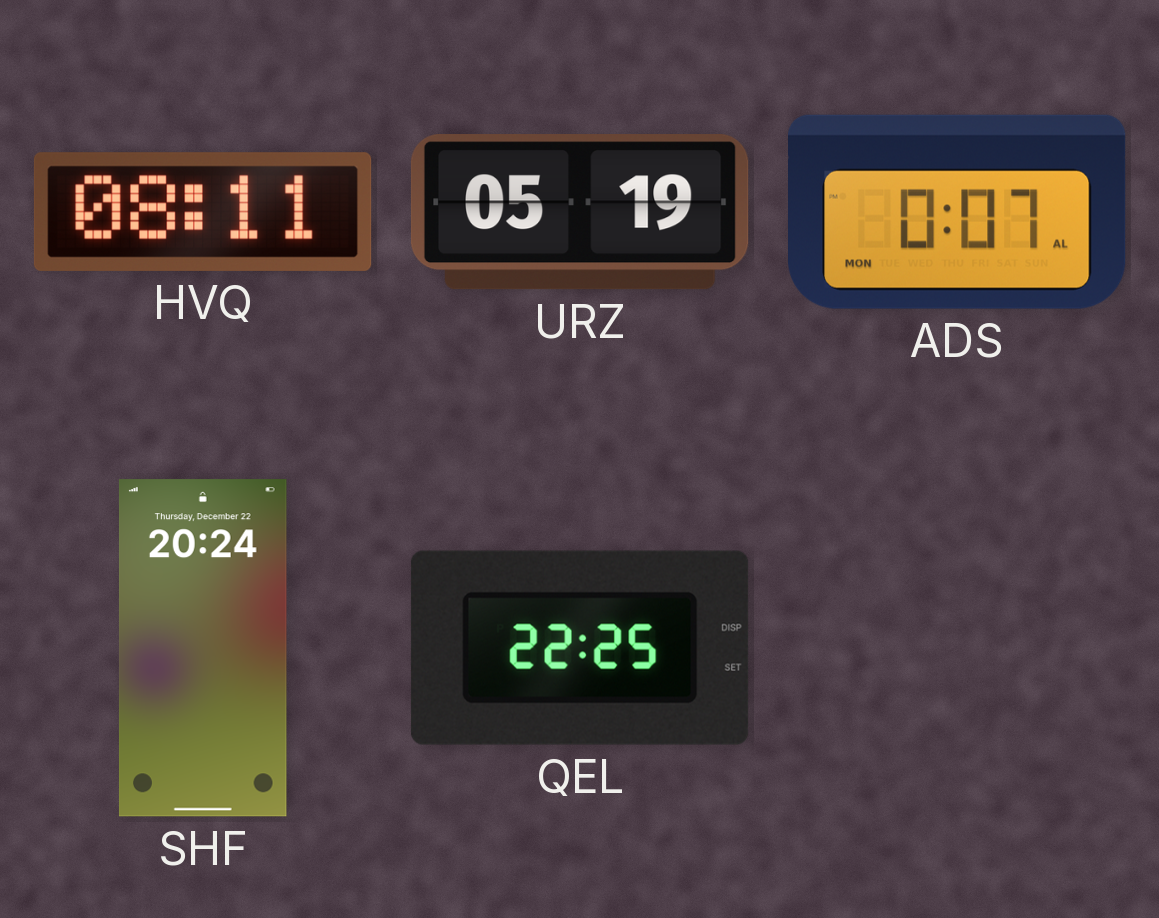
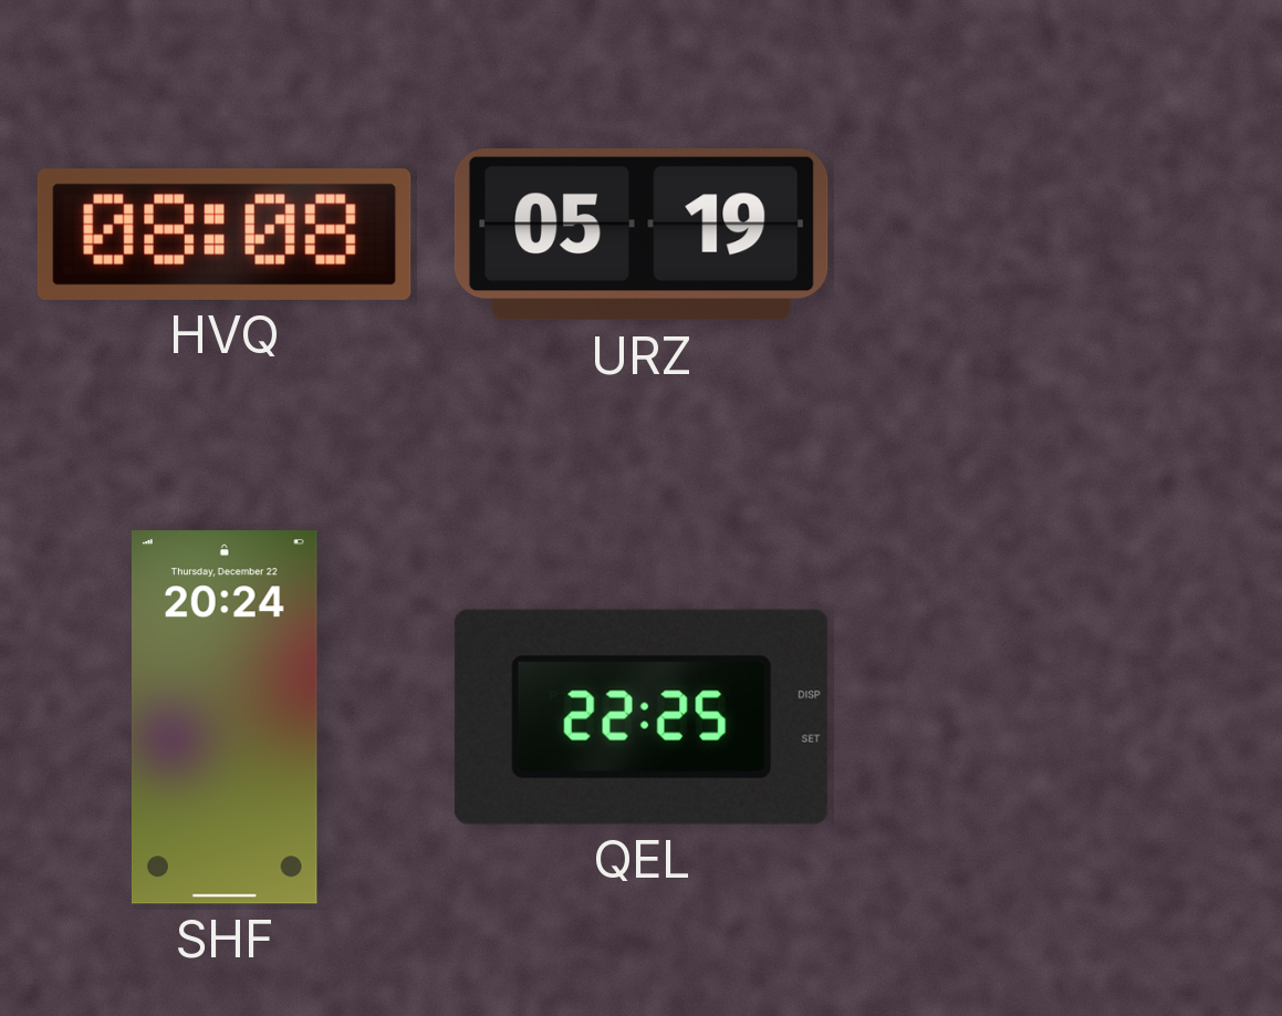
HVQ: 08:11 -> 08:08
ADS: 0:07 -> none
